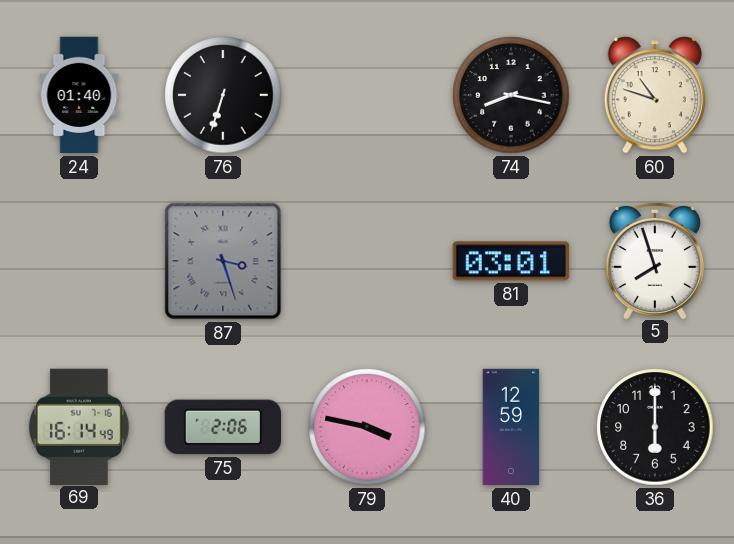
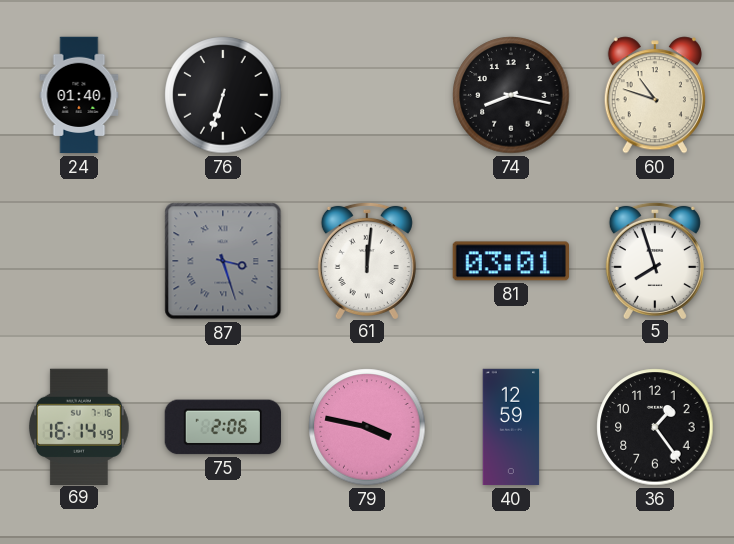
61: none -> 12:01
36: 6:00 -> 1:24
